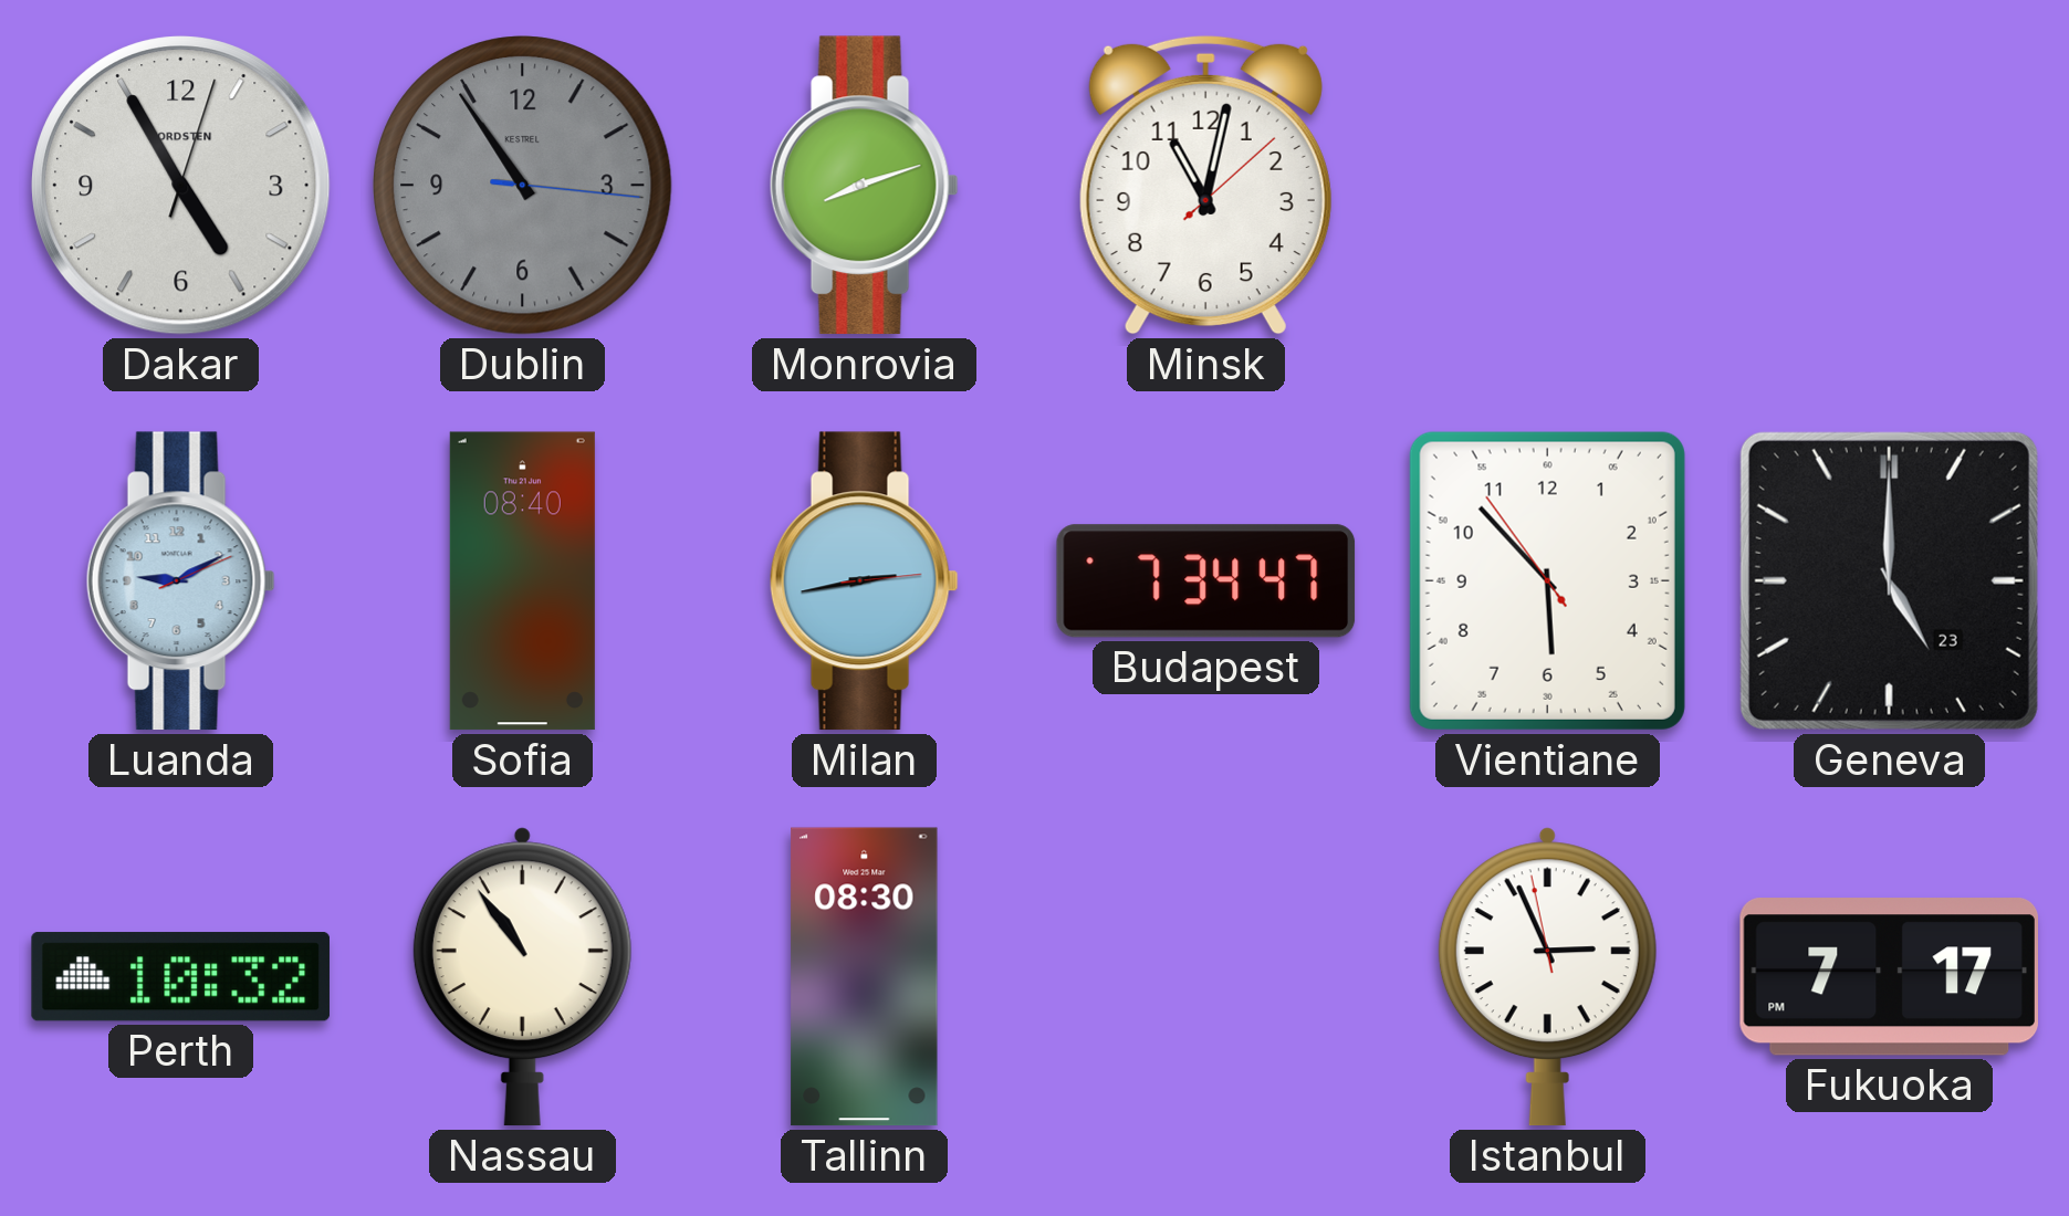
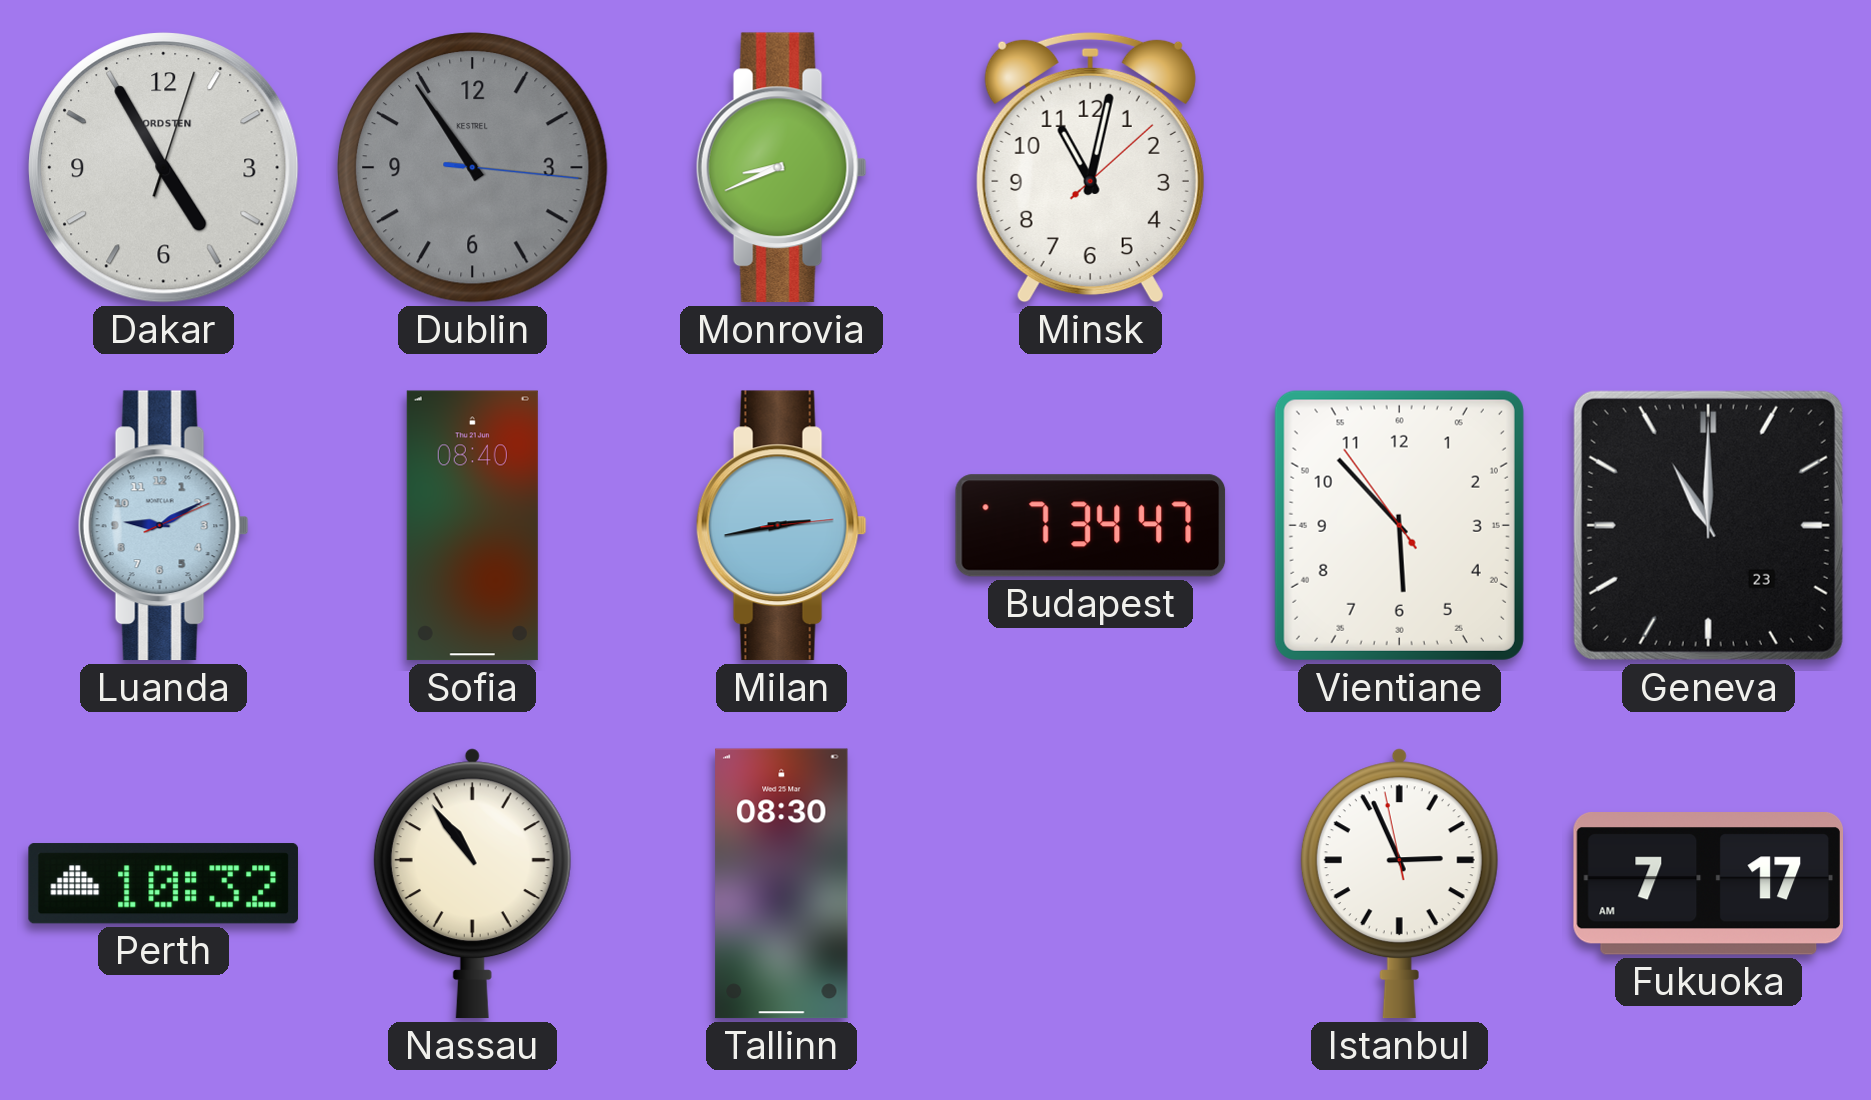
Monrovia: 8:12 -> 8:41
Geneva: 5:00 -> 11:00
Fukuoka: 7:17 PM -> 7:17 AM
